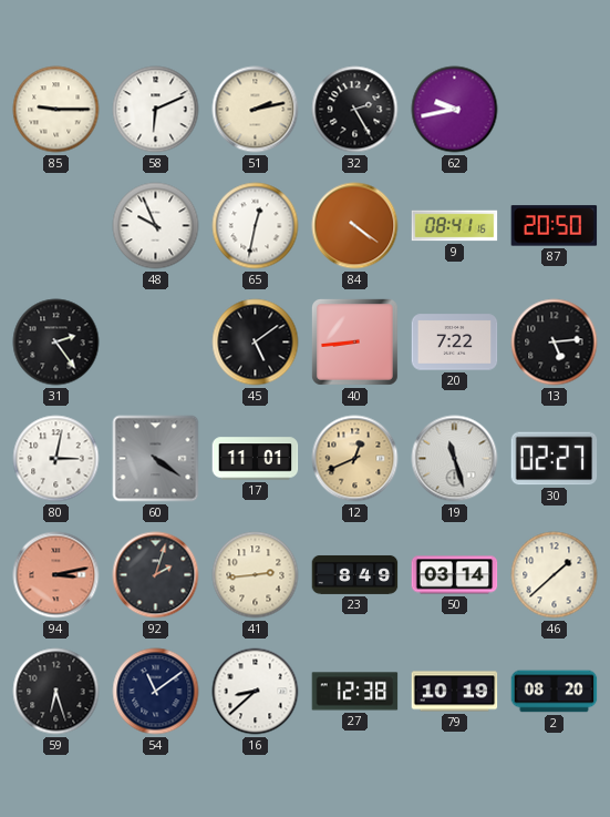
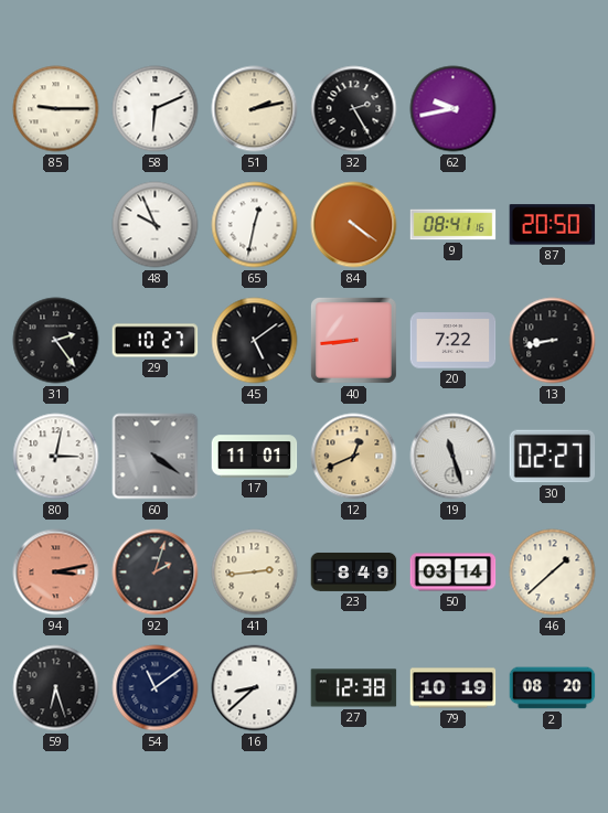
29: none -> 10:27
13: 5:14 -> 8:43
